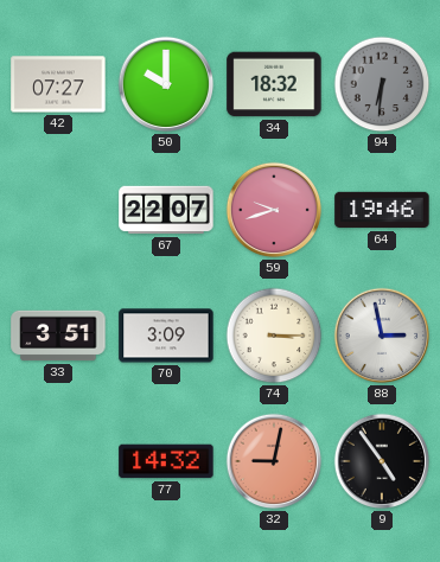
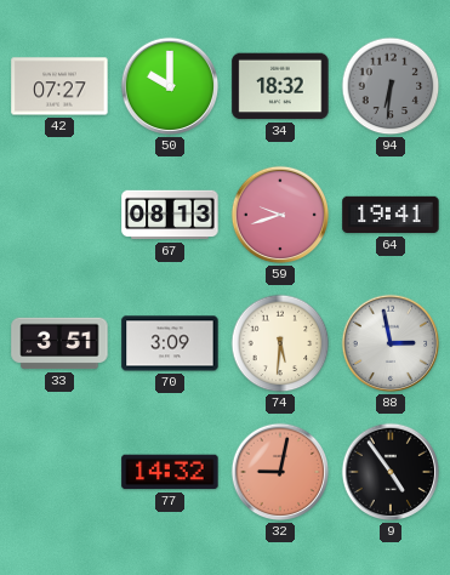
67: 22:07 -> 08:13
64: 19:46 -> 19:41
74: 3:15 -> 5:31
